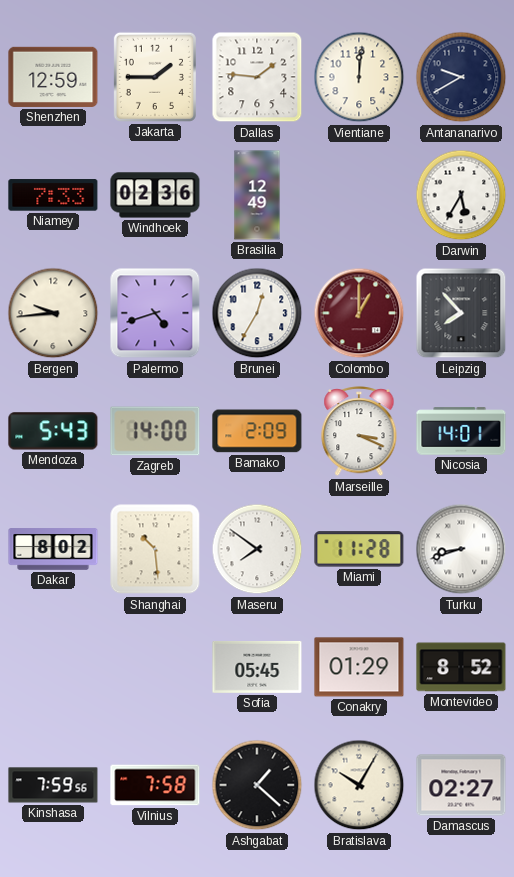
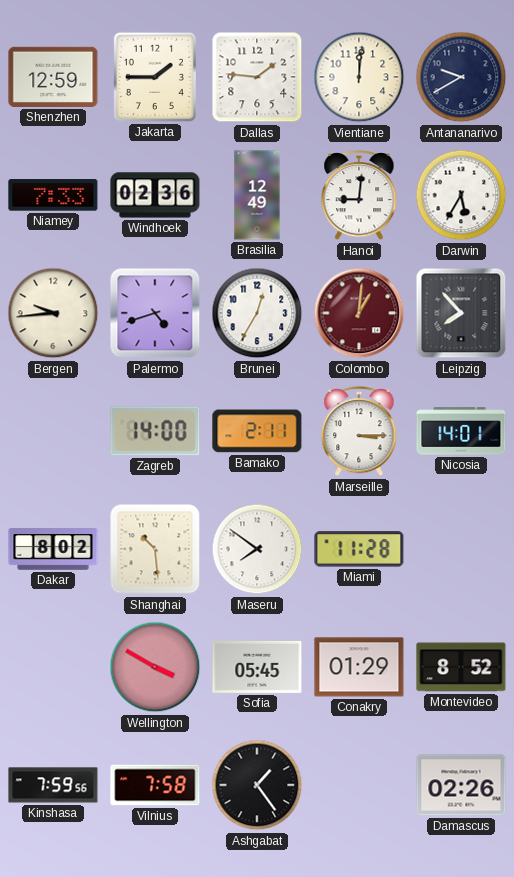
Hanoi: none -> 9:01
Colombo: 1:00 -> 1:01
Mendoza: 5:43 -> none
Bamako: 2:09 -> 2:11
Marseille: 3:19 -> 3:15
Turku: 8:42 -> none
Wellington: none -> 3:50
Ashgabat: 1:22 -> 1:24
Bratislava: 10:05 -> none
Damascus: 02:27 -> 02:26
